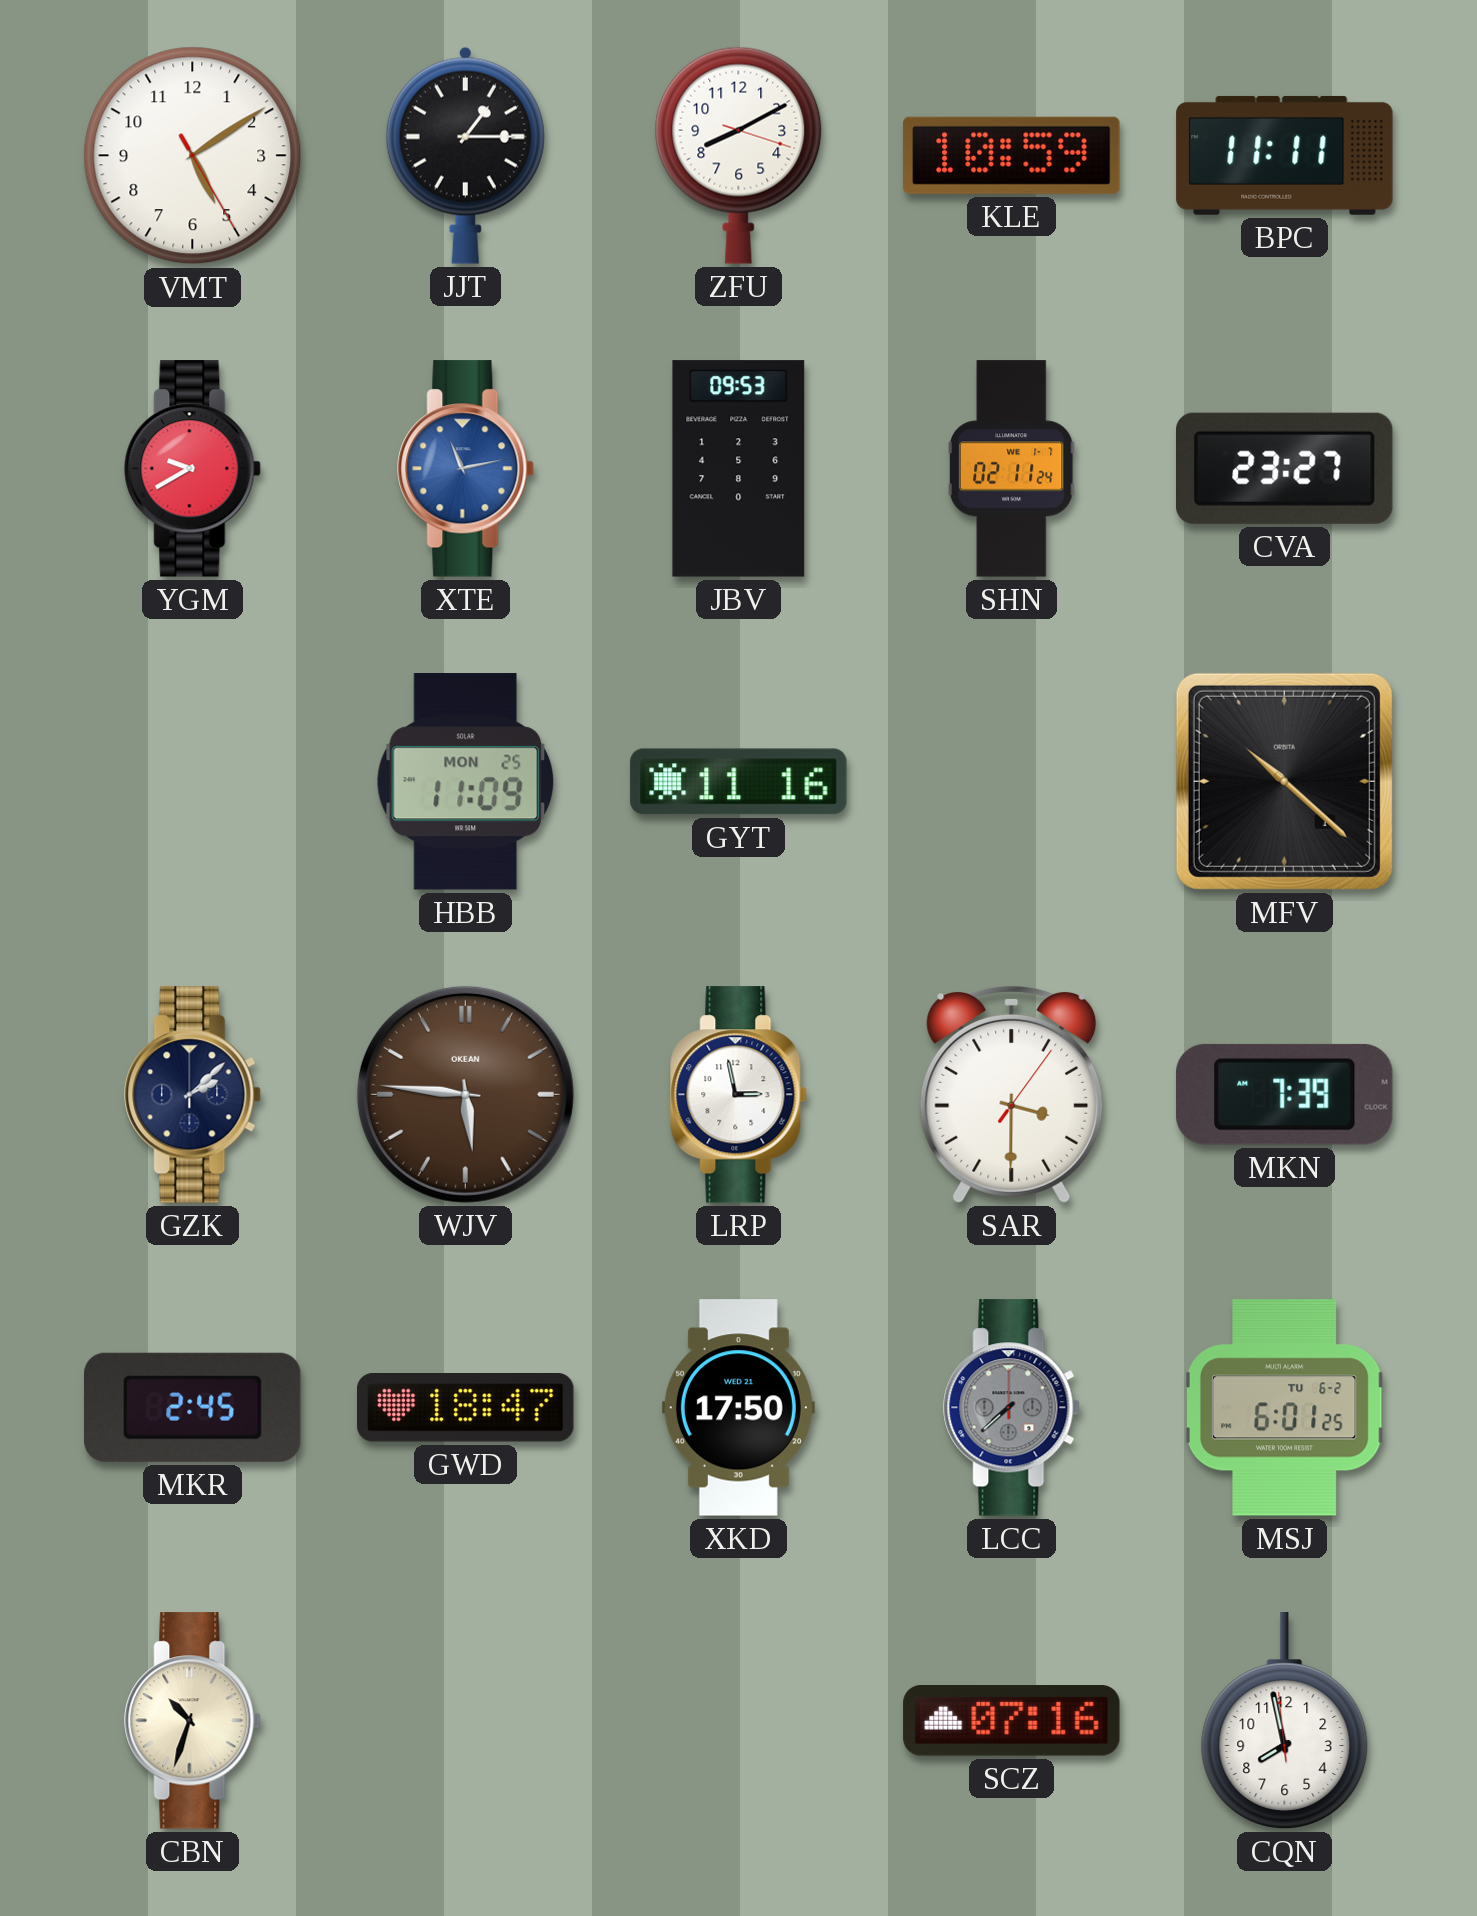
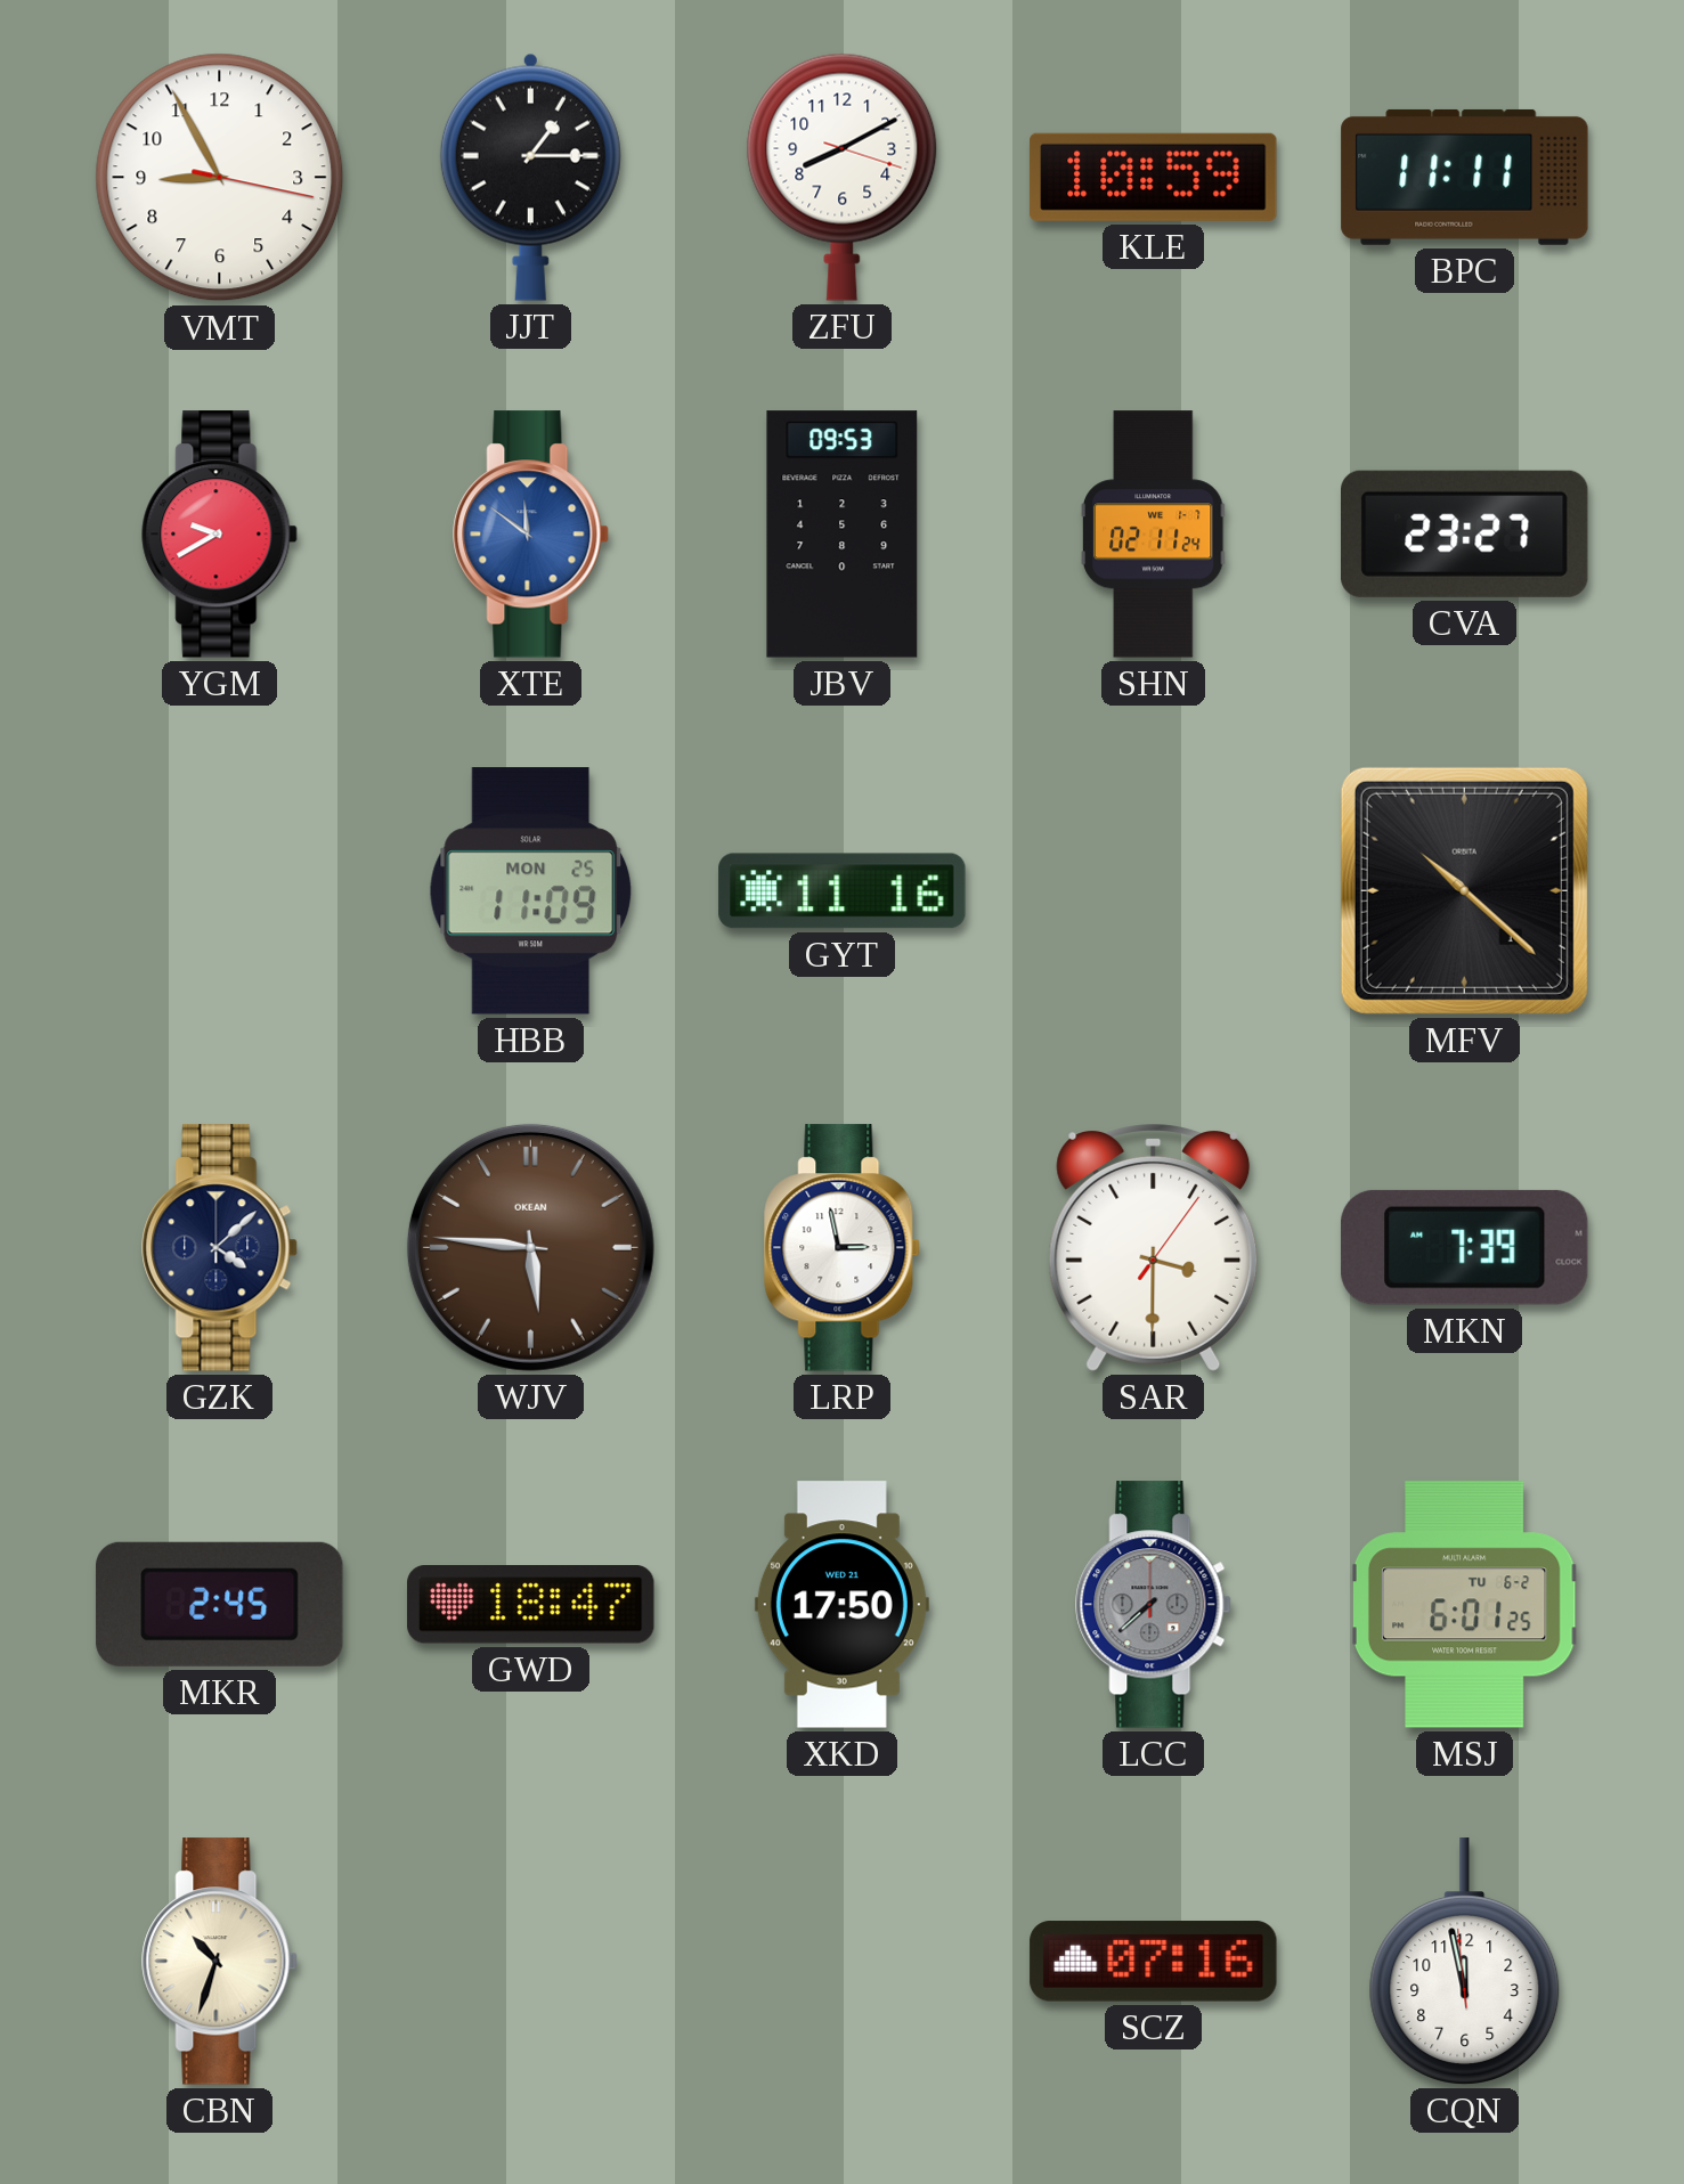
VMT: 5:09 -> 8:55
XTE: 11:13 -> 11:51
GZK: 2:08 -> 4:08
CQN: 7:57 -> 11:57
